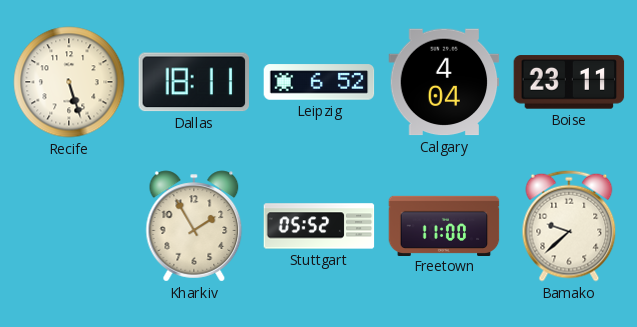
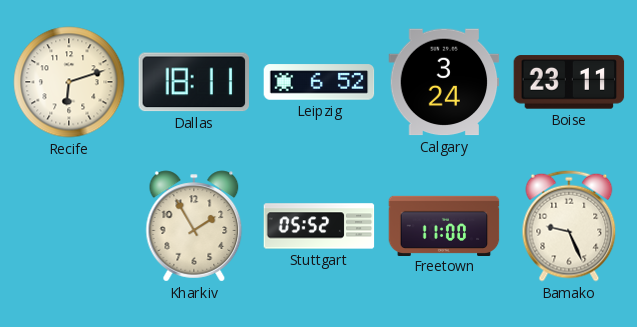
Recife: 5:27 -> 6:12
Calgary: 4:04 -> 3:24
Bamako: 9:38 -> 9:26
